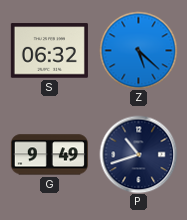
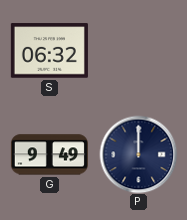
Z: 5:22 -> none
P: 10:42 -> 12:00
